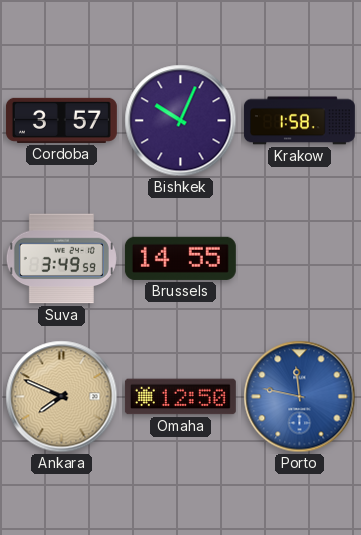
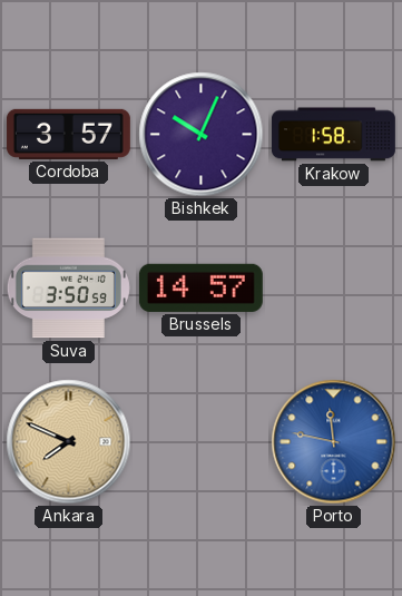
Suva: 3:49 -> 3:50
Brussels: 14:55 -> 14:57
Omaha: 12:50 -> none
